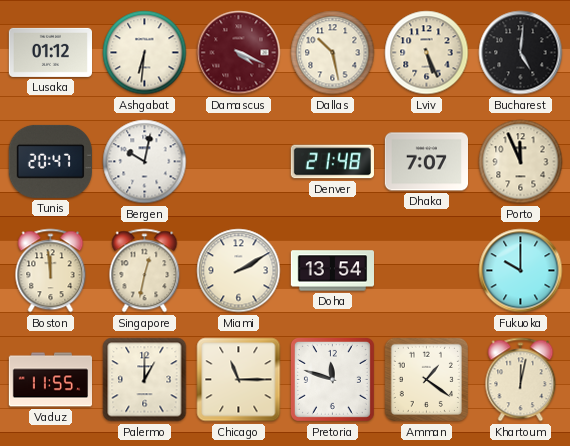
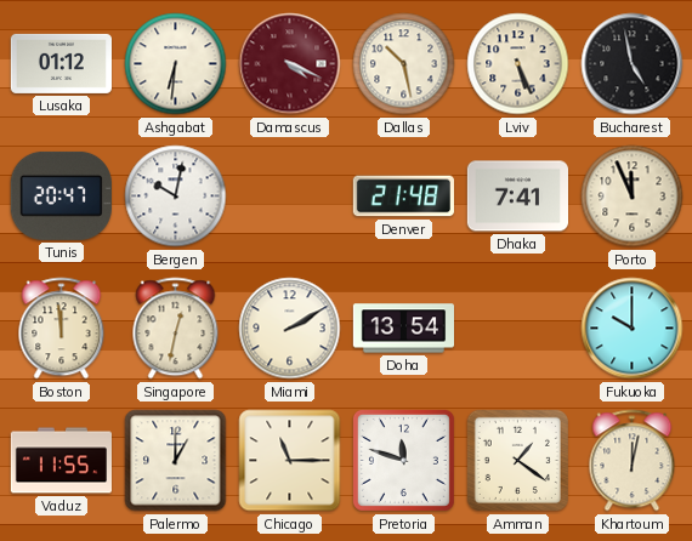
Bucharest: 5:01 -> 4:58
Dhaka: 7:07 -> 7:41
